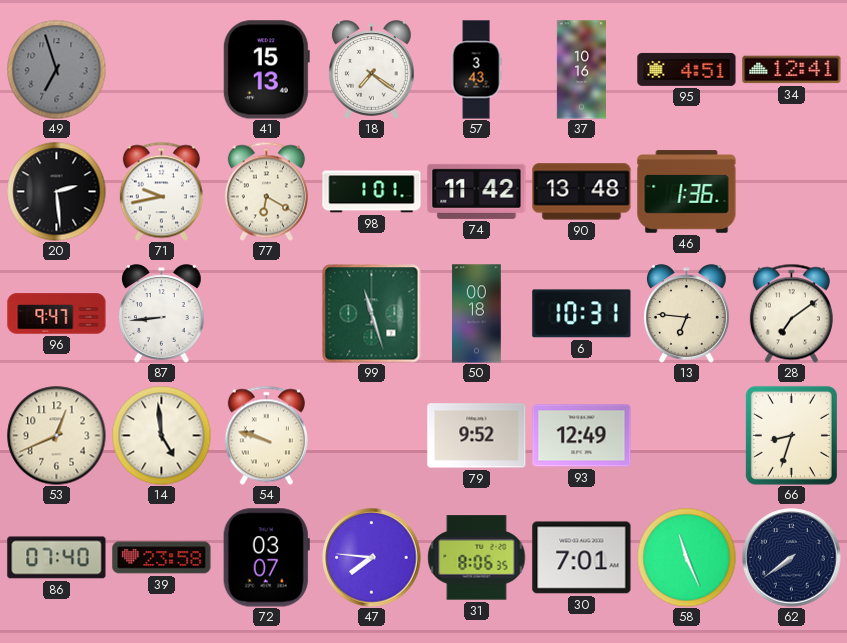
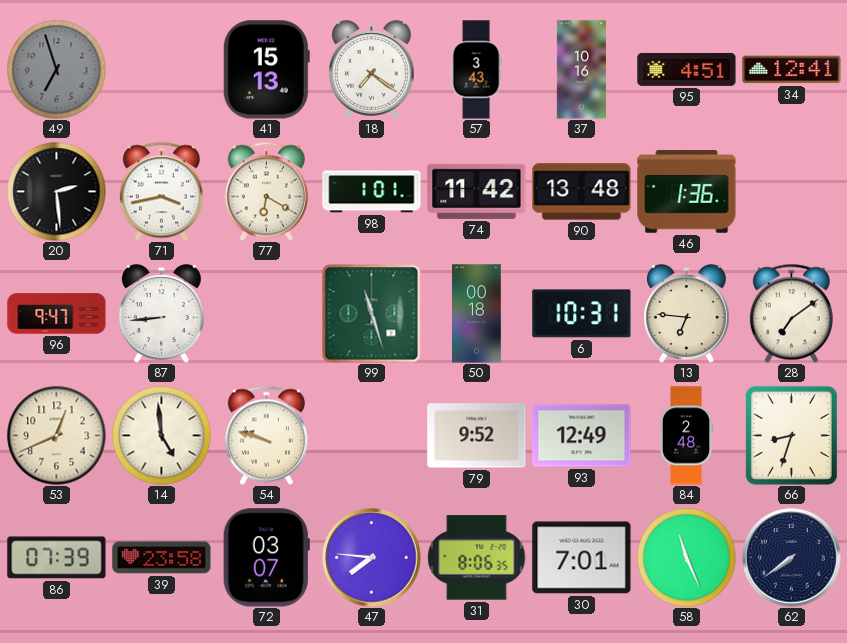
71: 9:43 -> 3:43
84: none -> 2:48
86: 07:40 -> 07:39
